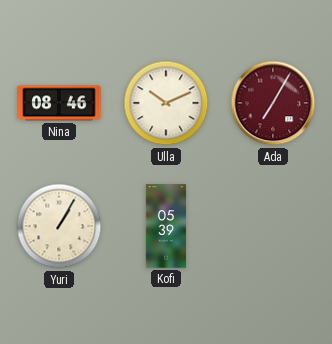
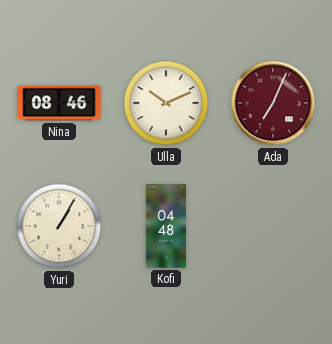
Ada: 7:05 -> 7:04
Kofi: 05:39 -> 04:48
